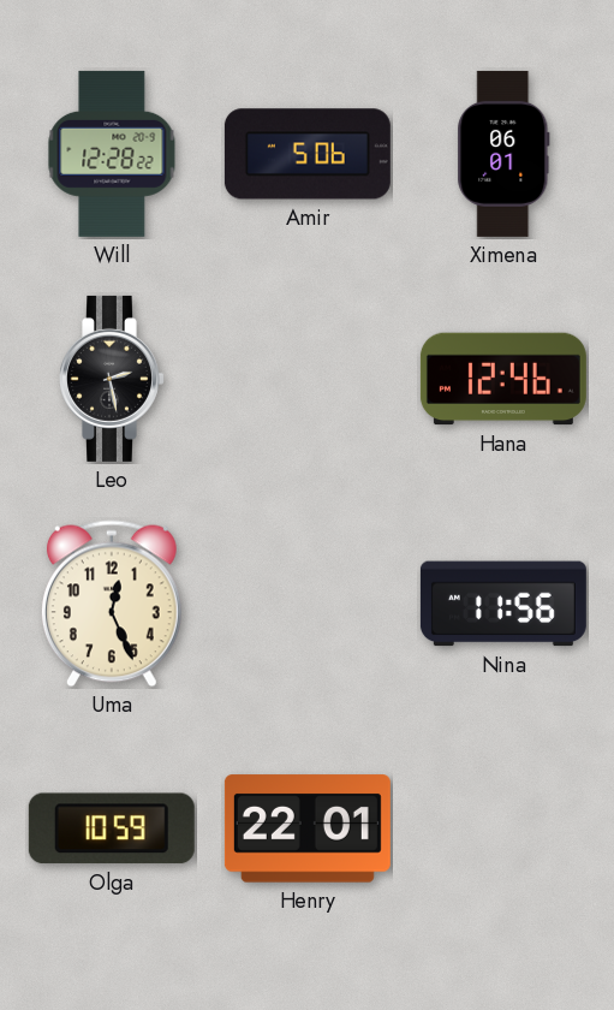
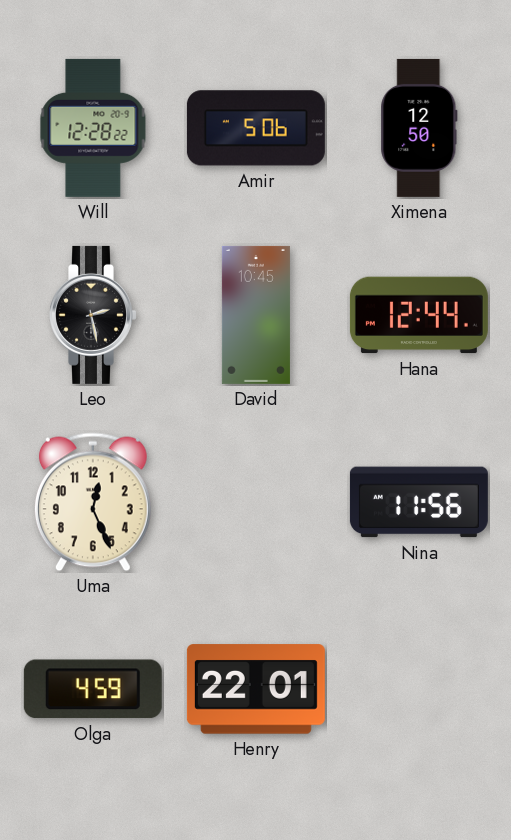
Ximena: 06:01 -> 12:50
David: none -> 10:45
Hana: 12:46 -> 12:44
Olga: 10:59 -> 4:59
